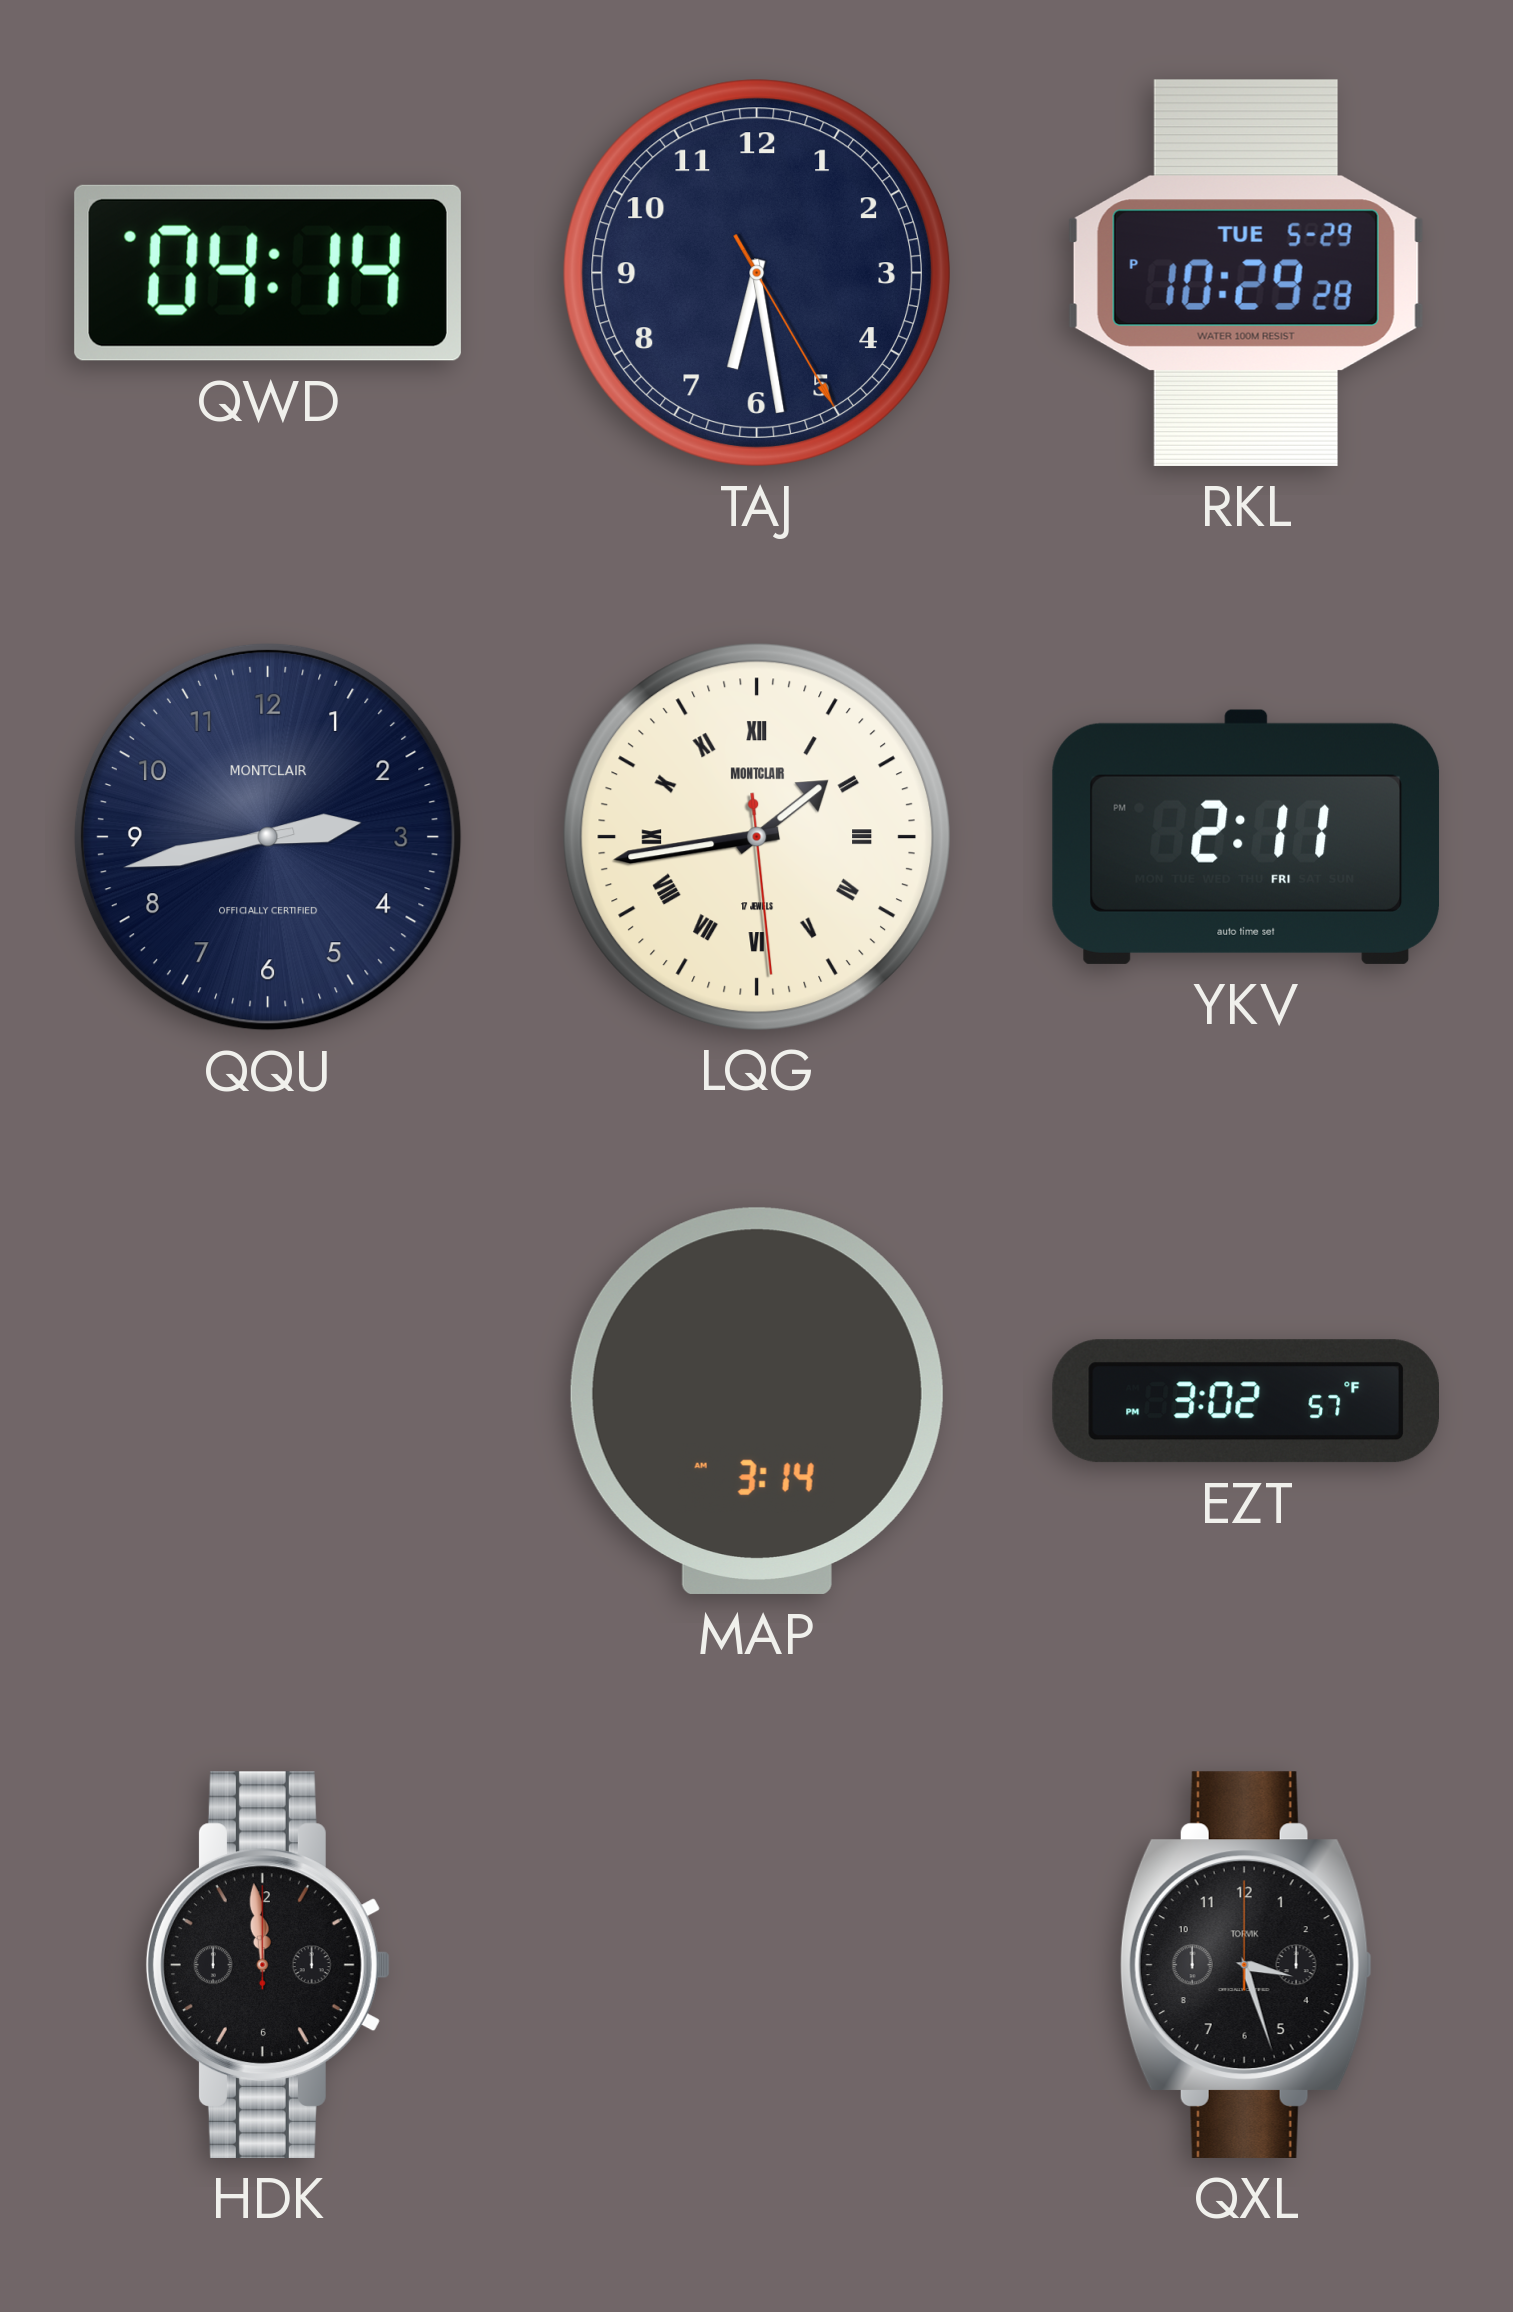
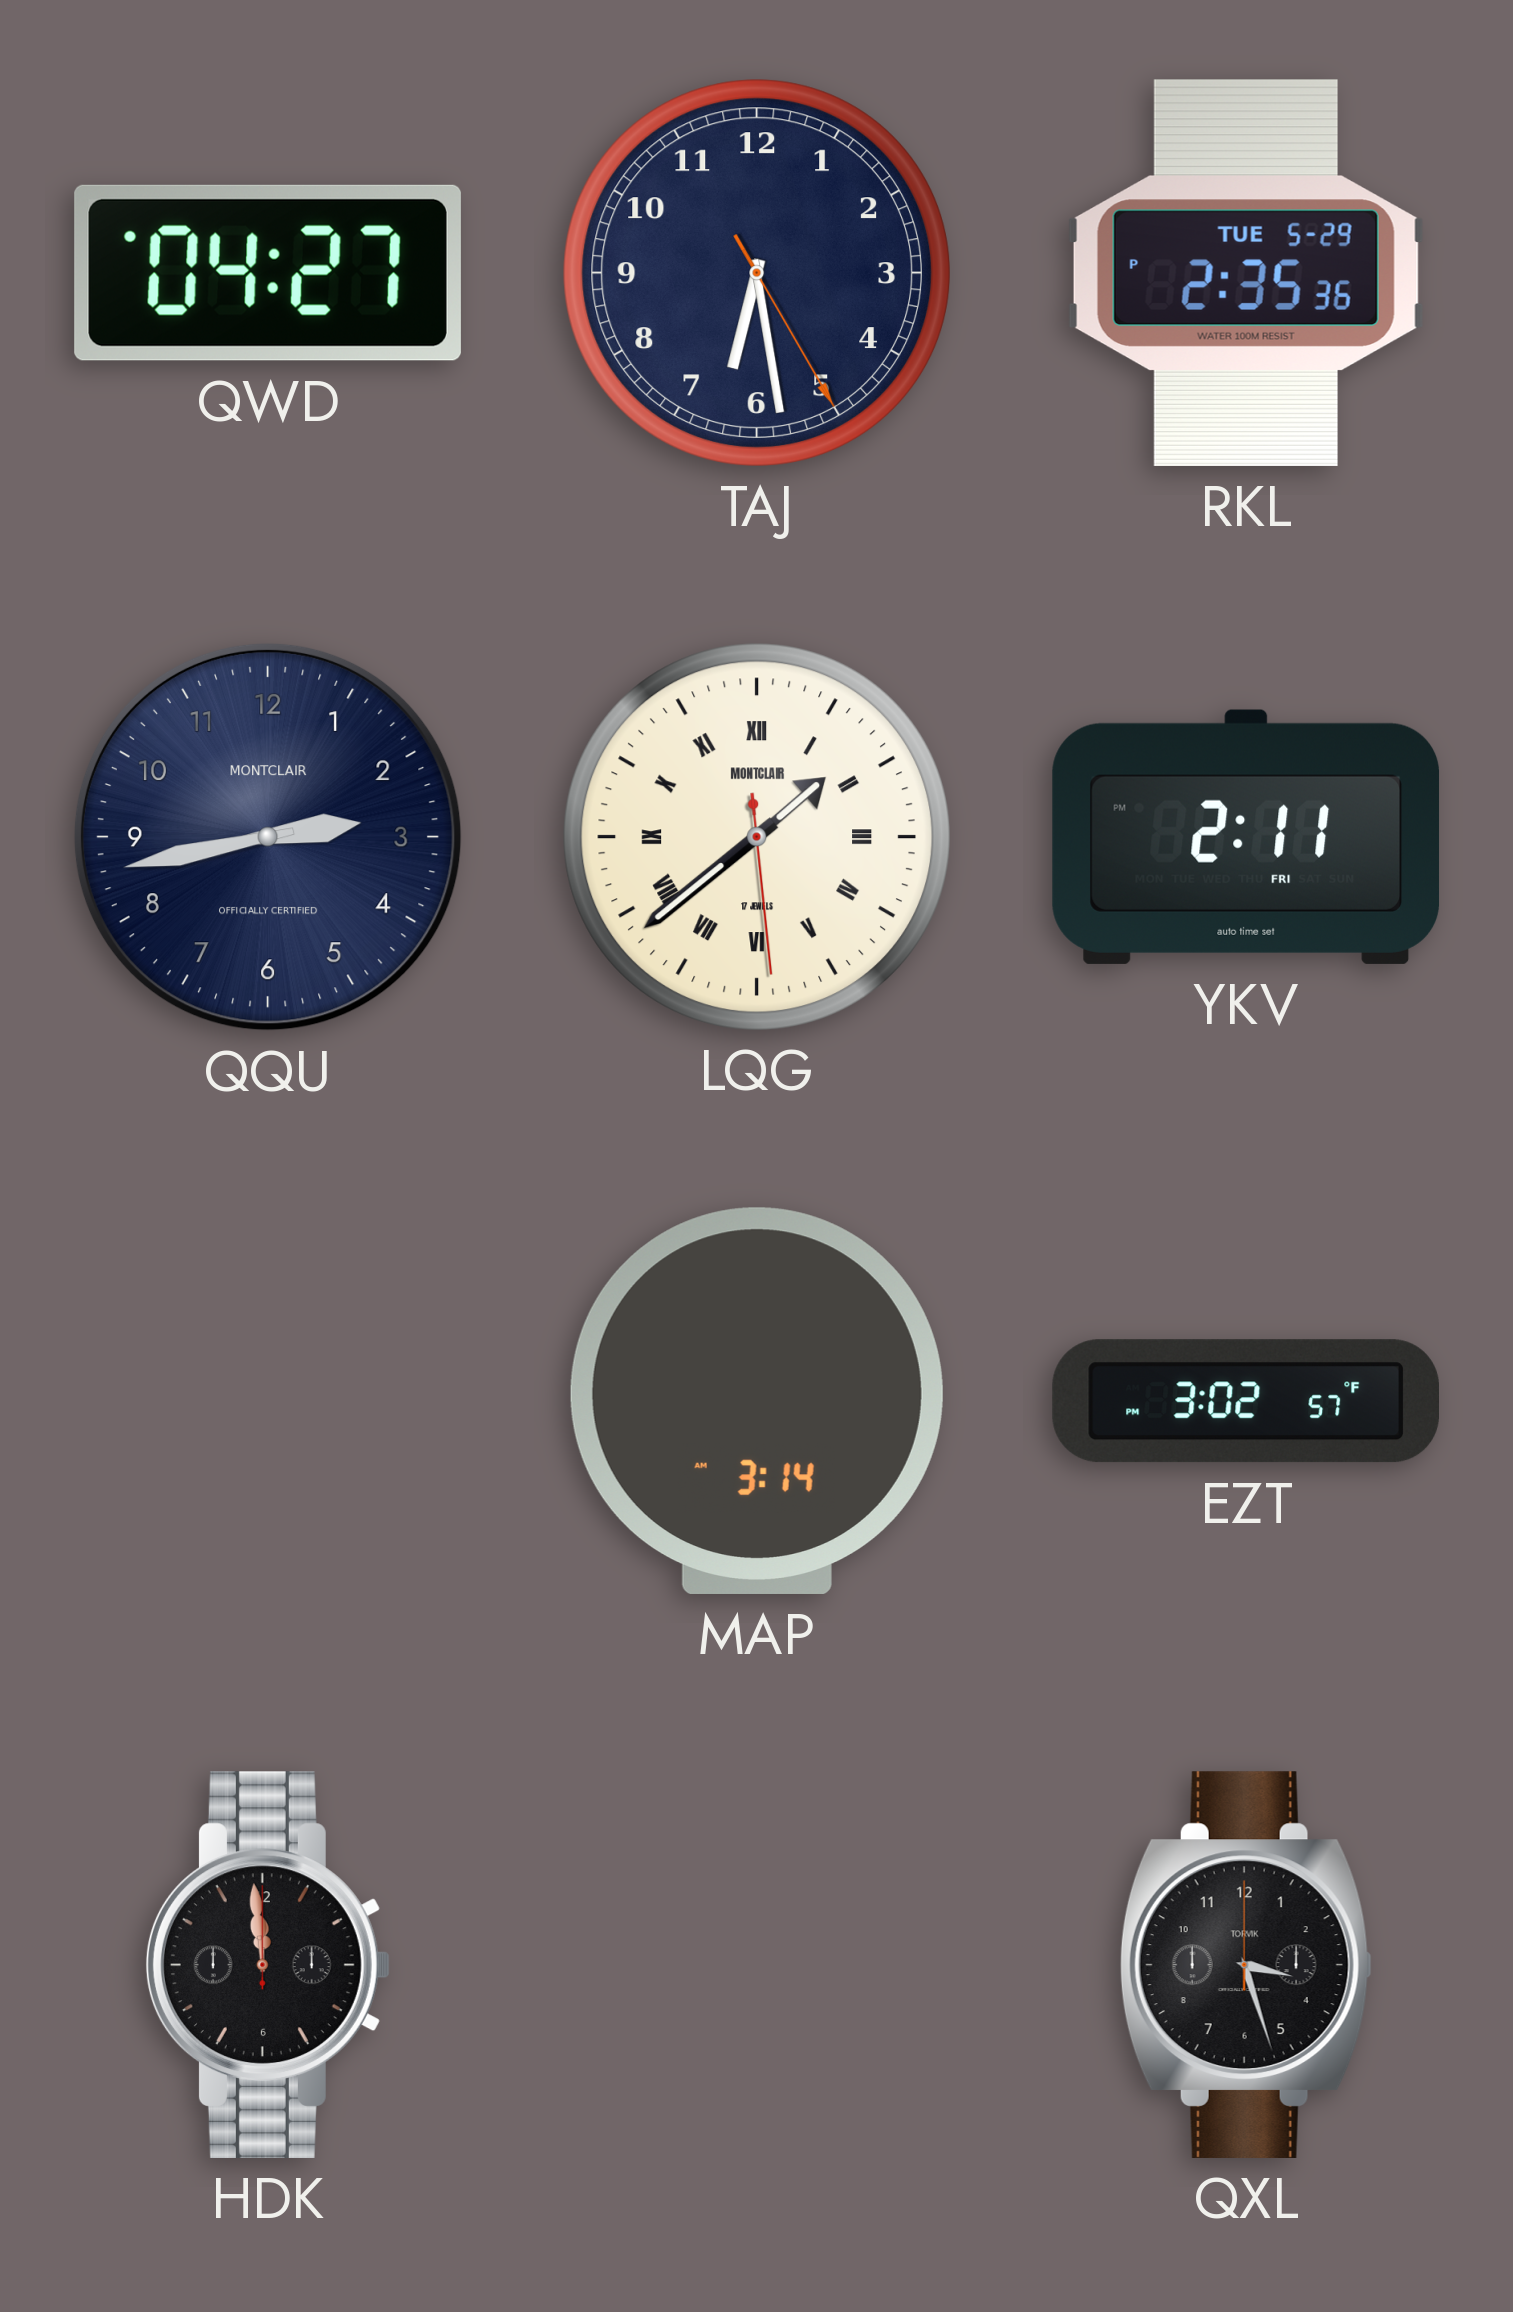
QWD: 04:14 -> 04:27
RKL: 10:29 -> 2:35
LQG: 1:43 -> 1:38
